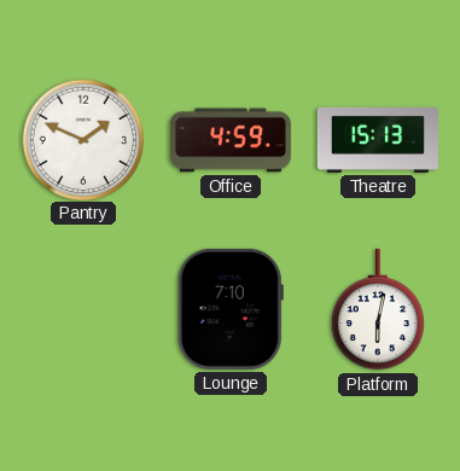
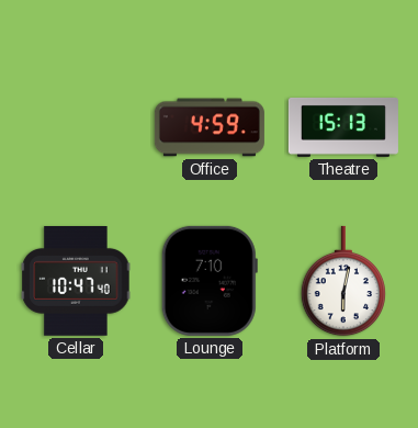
Pantry: 1:49 -> none
Cellar: none -> 10:47
